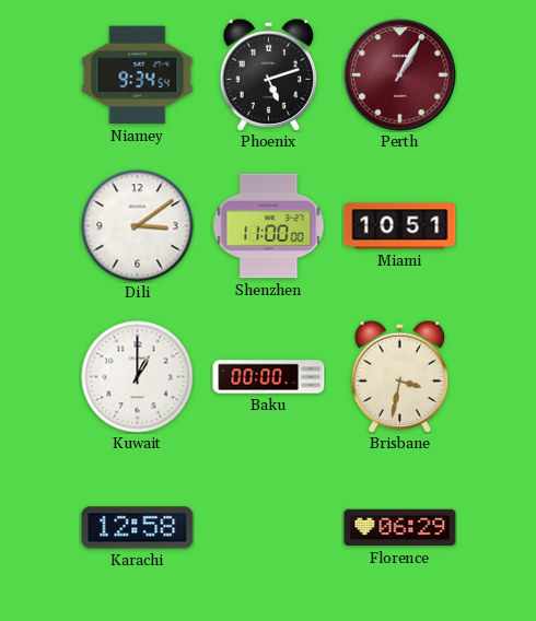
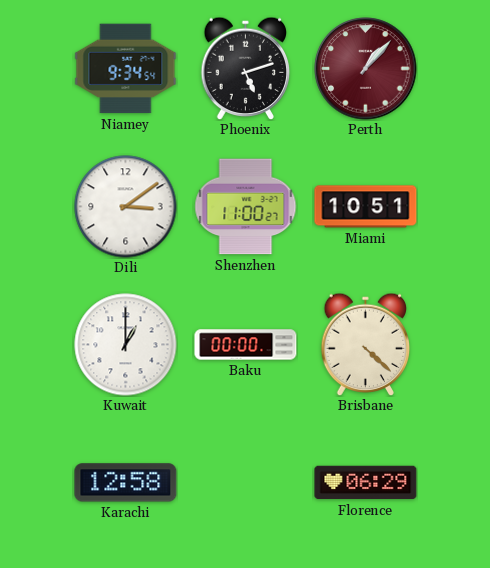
Perth: 1:05 -> 1:07
Shenzhen: 11:00:00 -> 11:00:27
Brisbane: 3:32 -> 4:22
